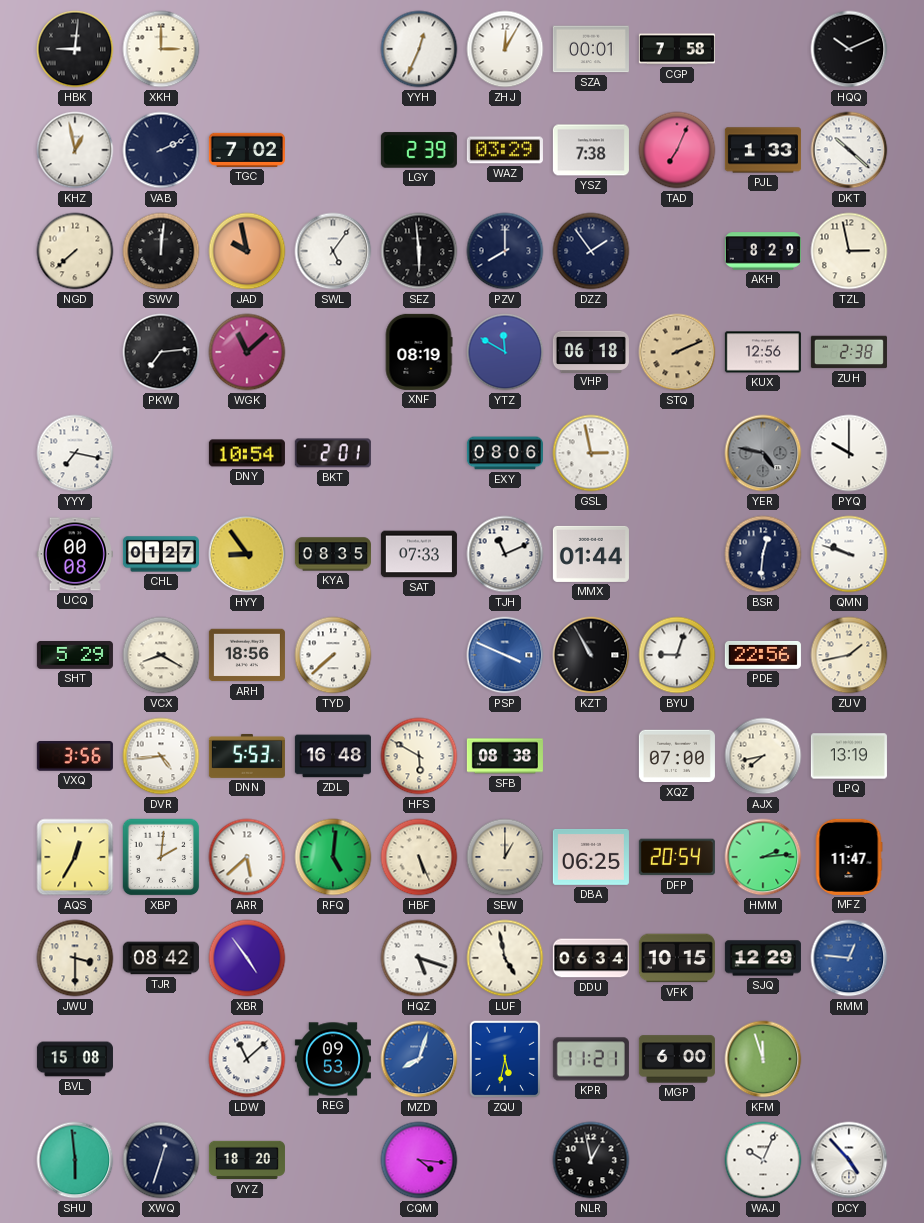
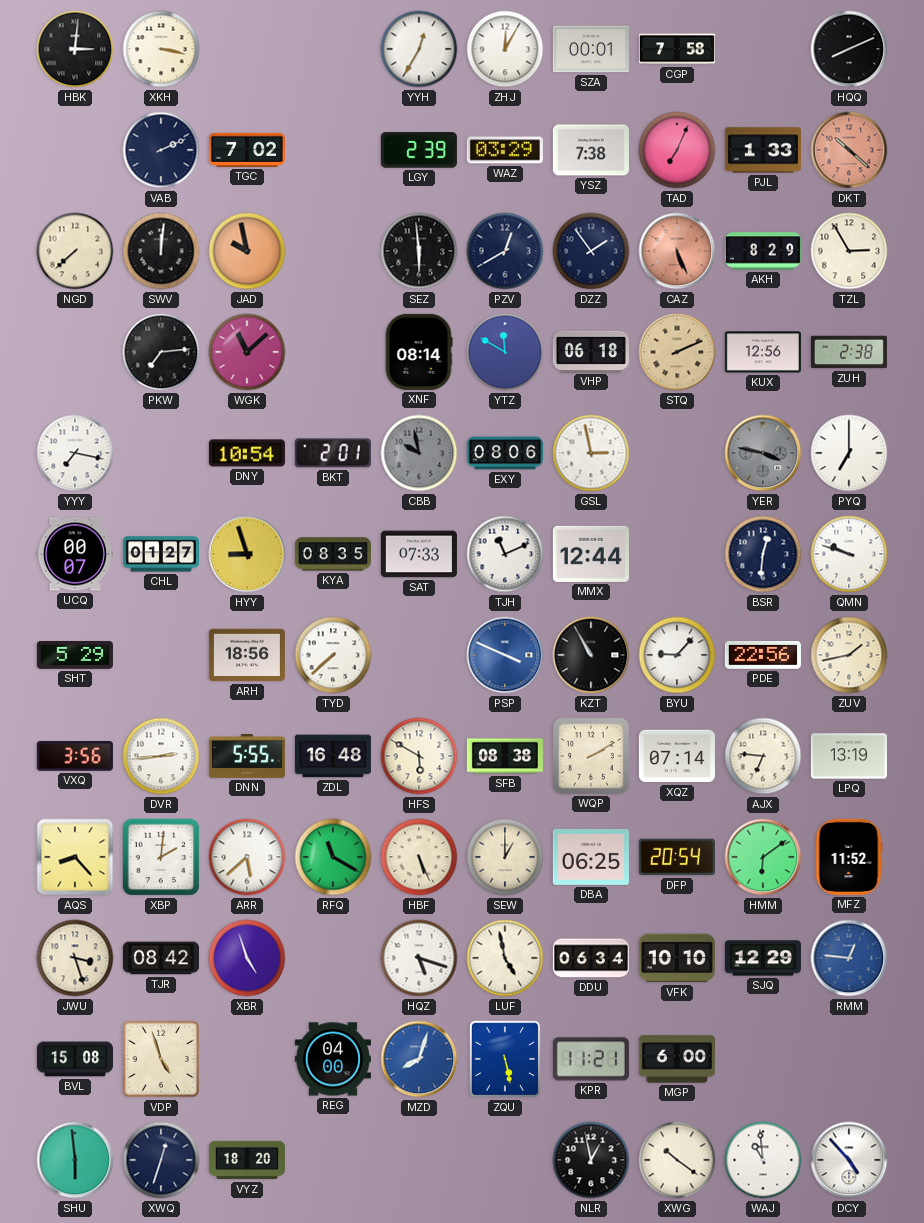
HBK: 9:01 -> 3:01
XKH: 3:00 -> 3:17
YYH: 12:34 -> 12:35
HQQ: 10:11 -> 8:11
KHZ: 12:58 -> none
DKT dial: white -> salmon
SWL: 5:06 -> none
PZV: 8:00 -> 12:40
CAZ: none -> 5:26
TZL: 2:58 -> 2:55
XNF: 08:19 -> 08:14
CBB: none -> 9:58
YER: 4:47 -> 3:47
PYQ: 10:00 -> 7:00
UCQ: 00:08 -> 00:07
HYY: 8:54 -> 8:57
MMX: 01:44 -> 12:44
VCX: 8:20 -> none
BYU: 9:03 -> 9:07
DVR: 4:44 -> 2:44
DNN: 5:53 -> 5:55
WQP: none -> 2:10
XQZ: 07:00 -> 07:14
AJX: 7:43 -> 6:46
AQS: 12:35 -> 8:23
RFQ: 5:01 -> 11:20
HMM: 2:14 -> 6:09
MFZ: 11:47 -> 11:52
JWU: 3:30 -> 3:27
XBR: 4:54 -> 4:57
VFK: 10:15 -> 10:10
VDP: none -> 4:57
LDW: 11:08 -> none
REG: 09:53 -> 04:00
ZQU: 5:32 -> 5:28
KFM: 11:57 -> none
CQM: 4:16 -> none
XWG: none -> 10:21
WAJ: 10:04 -> 10:59
